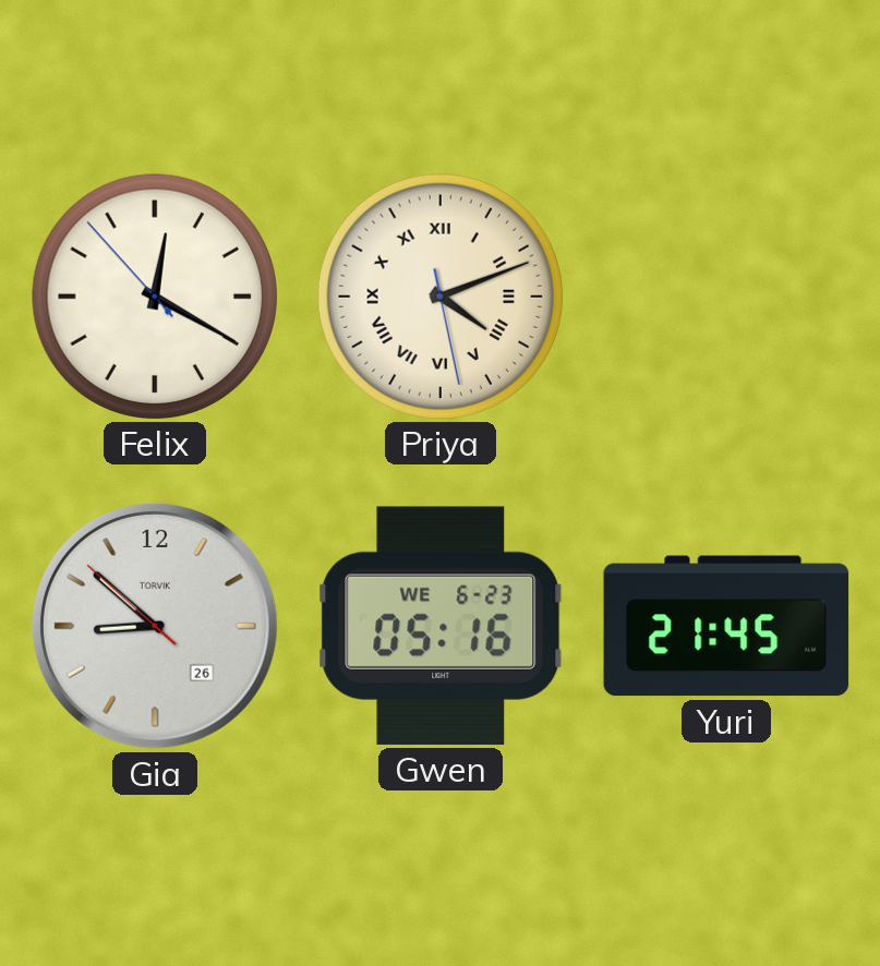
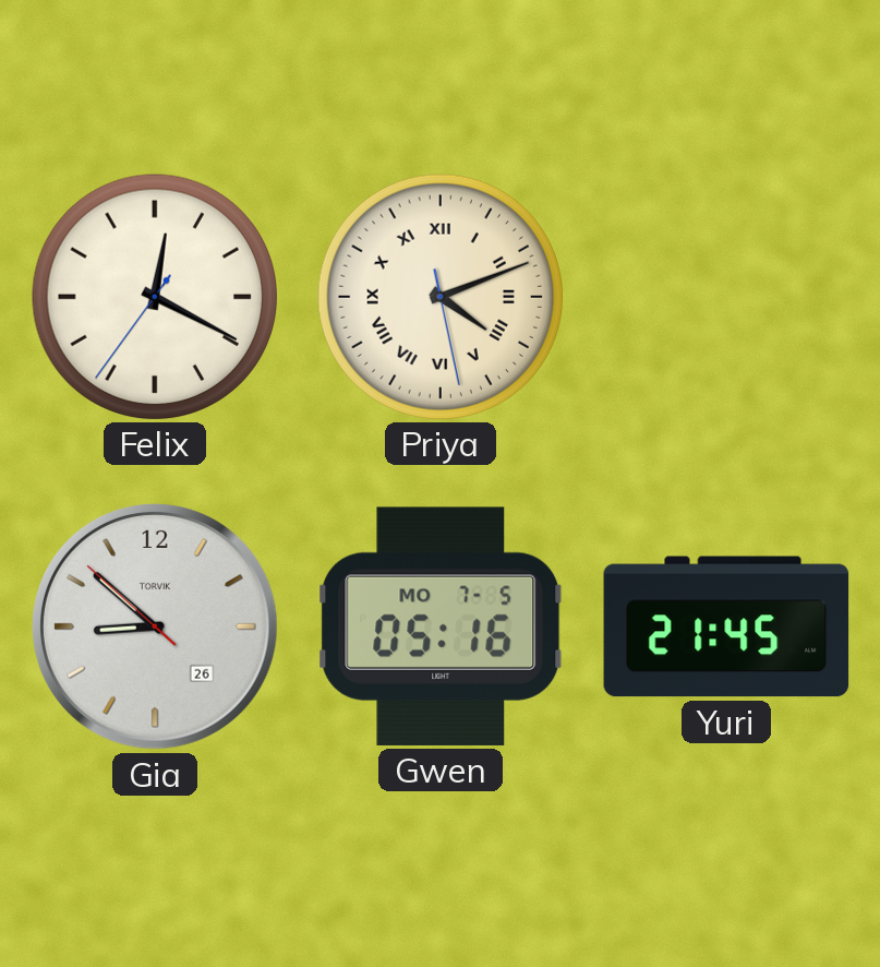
Felix: 12:19:53 -> 12:19:36
Gwen date: WE 6-23 -> MO 7-5
